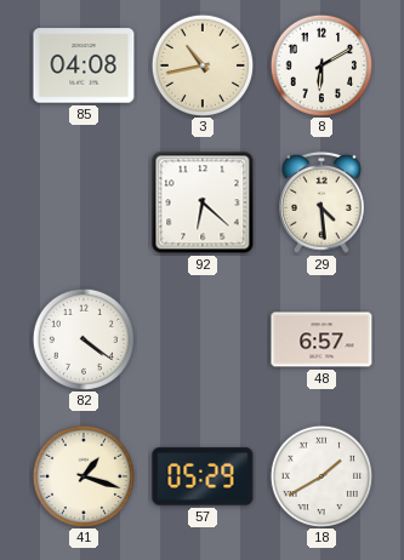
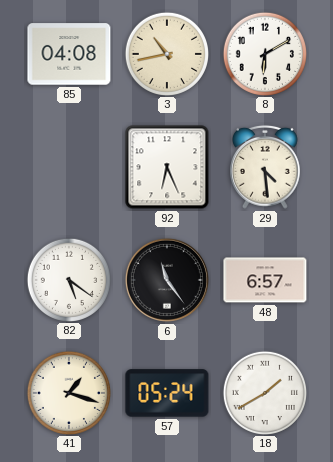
92: 6:22 -> 6:26
82: 4:21 -> 5:21
6: none -> 11:24
57: 05:29 -> 05:24
